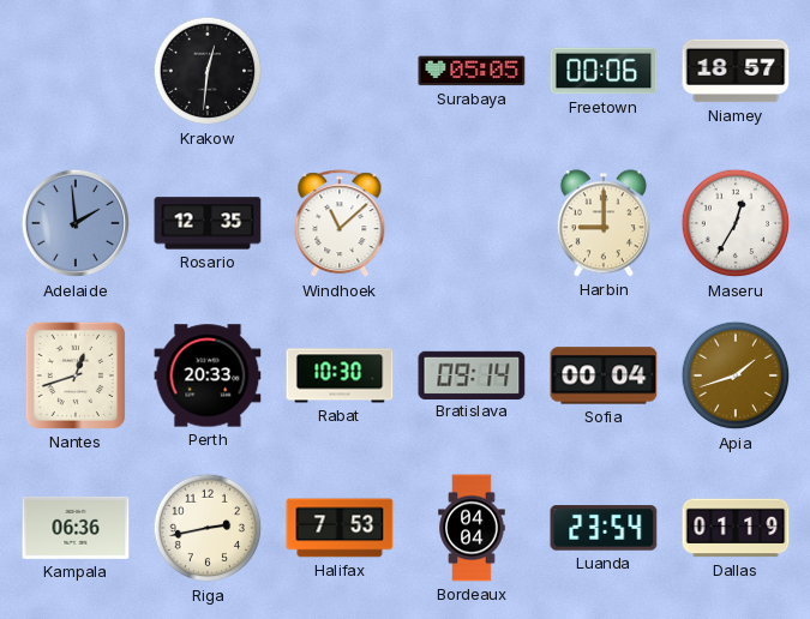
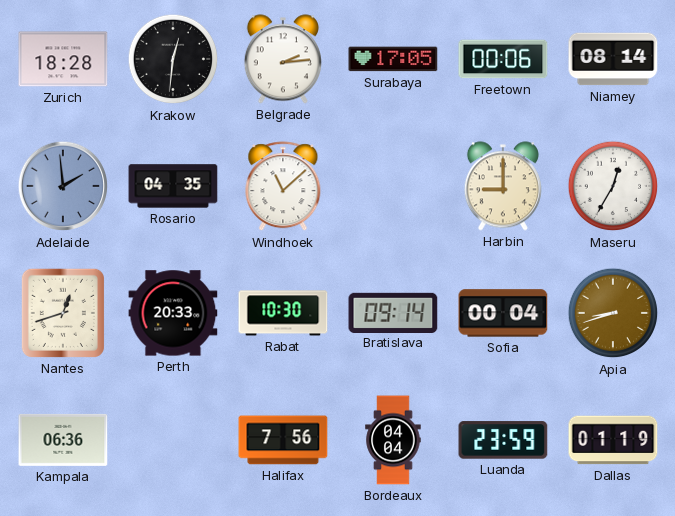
Zurich: none -> 18:28
Belgrade: none -> 2:14
Surabaya: 05:05 -> 17:05
Niamey: 18:57 -> 08:14
Rosario: 12:35 -> 04:35
Apia: 1:42 -> 8:42
Riga: 2:43 -> none
Halifax: 7:53 -> 7:56
Luanda: 23:54 -> 23:59
